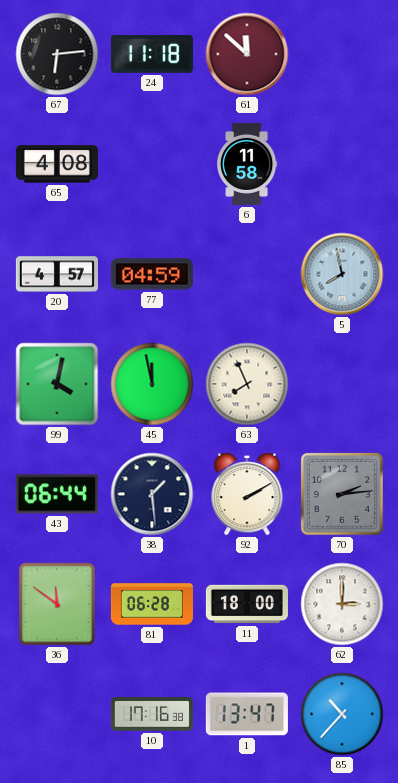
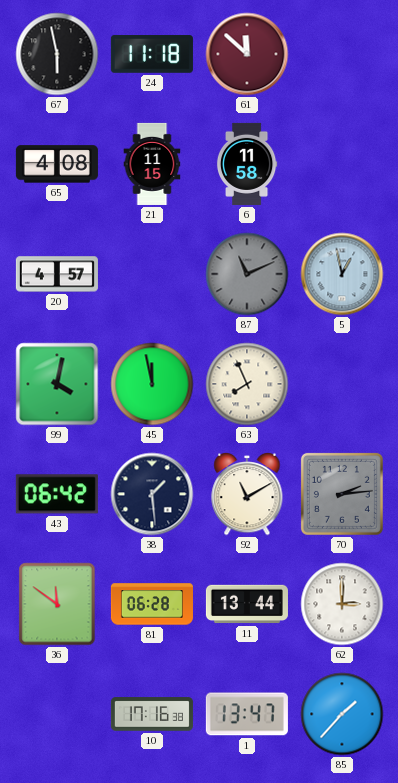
67: 6:14 -> 5:58
21: none -> 11:15
77: 04:59 -> none
87: none -> 11:11
5: 7:58 -> 12:58
43: 06:44 -> 06:42
92: 2:10 -> 11:10
11: 18:00 -> 13:44
85: 10:37 -> 1:37
